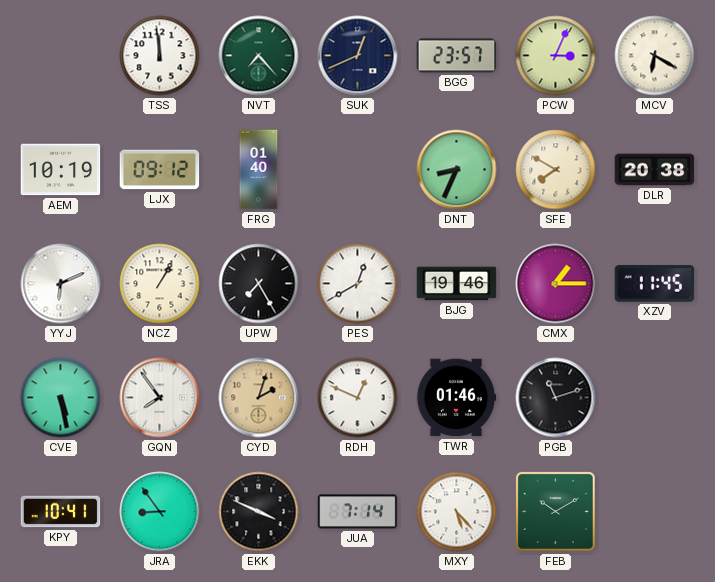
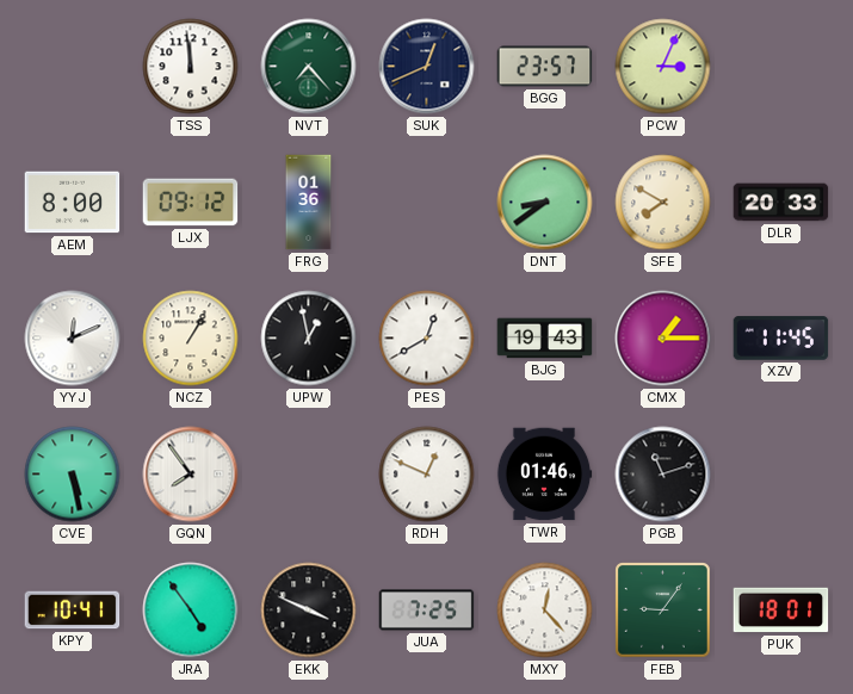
MCV: 6:20 -> none
AEM: 10:19 -> 8:00
FRG: 01:40 -> 01:36
DNT: 8:34 -> 8:39
DLR: 20:38 -> 20:33
YYJ: 6:11 -> 12:11
UPW: 7:25 -> 12:58
BJG: 19:46 -> 19:43
CYD: 2:03 -> none
JRA: 8:54 -> 4:54
JUA: 7:14 -> 7:25
MXY: 5:23 -> 12:23
FEB: 10:10 -> 9:06
PUK: none -> 18:01
